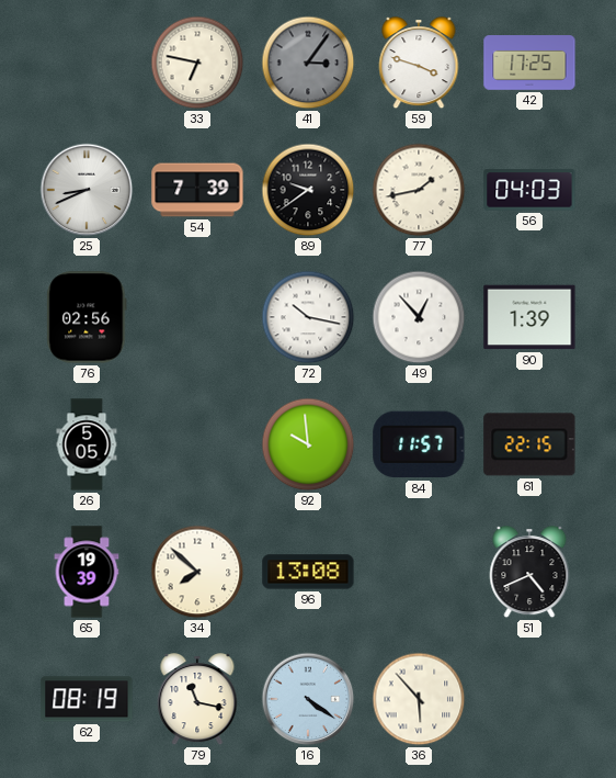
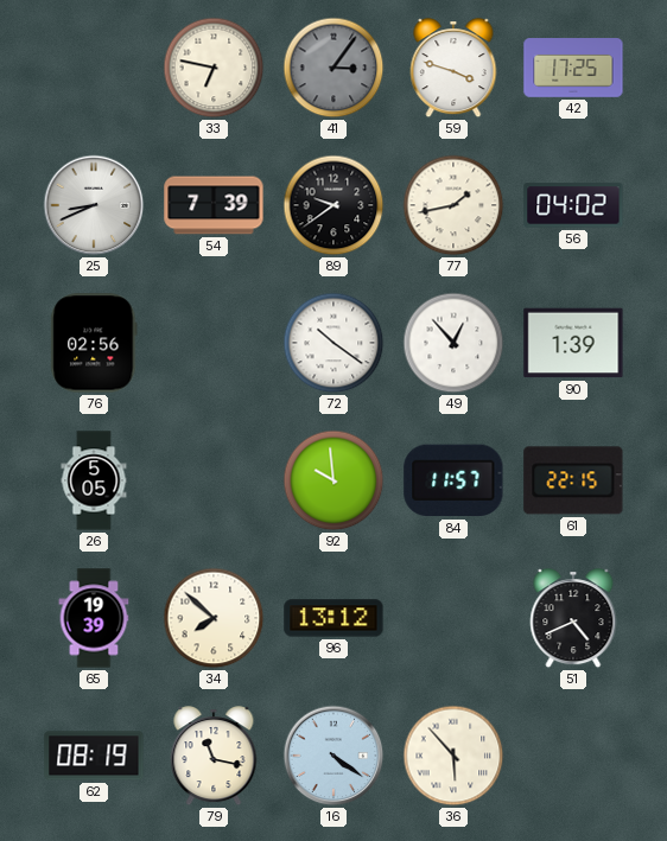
56: 04:03 -> 04:02
72: 10:17 -> 10:21
96: 13:08 -> 13:12
